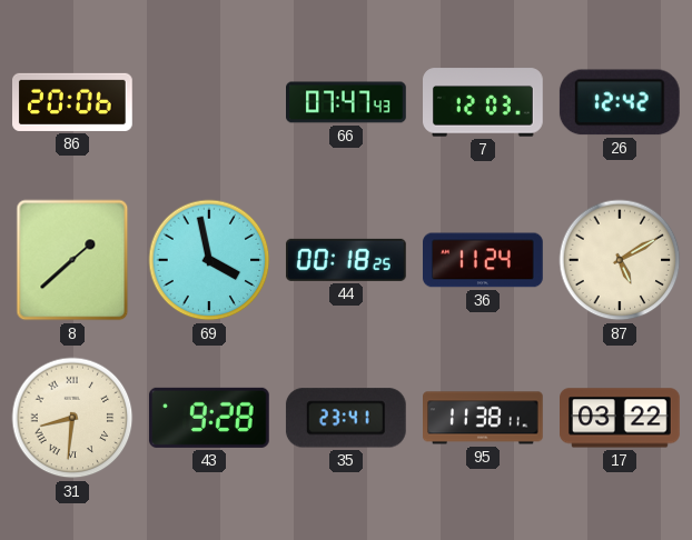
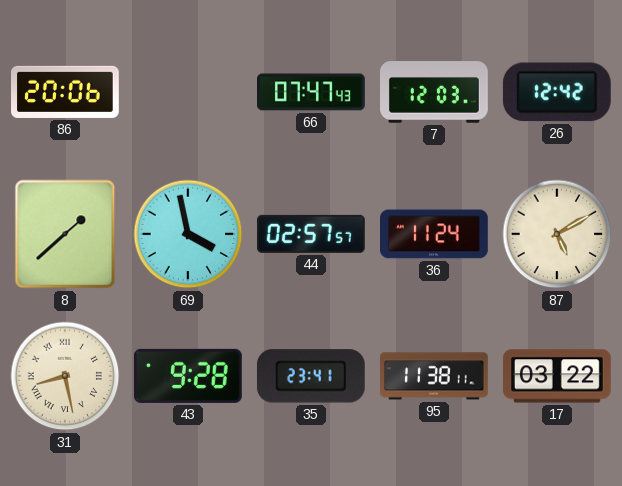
44: 00:18 -> 02:57
31: 8:31 -> 8:28
